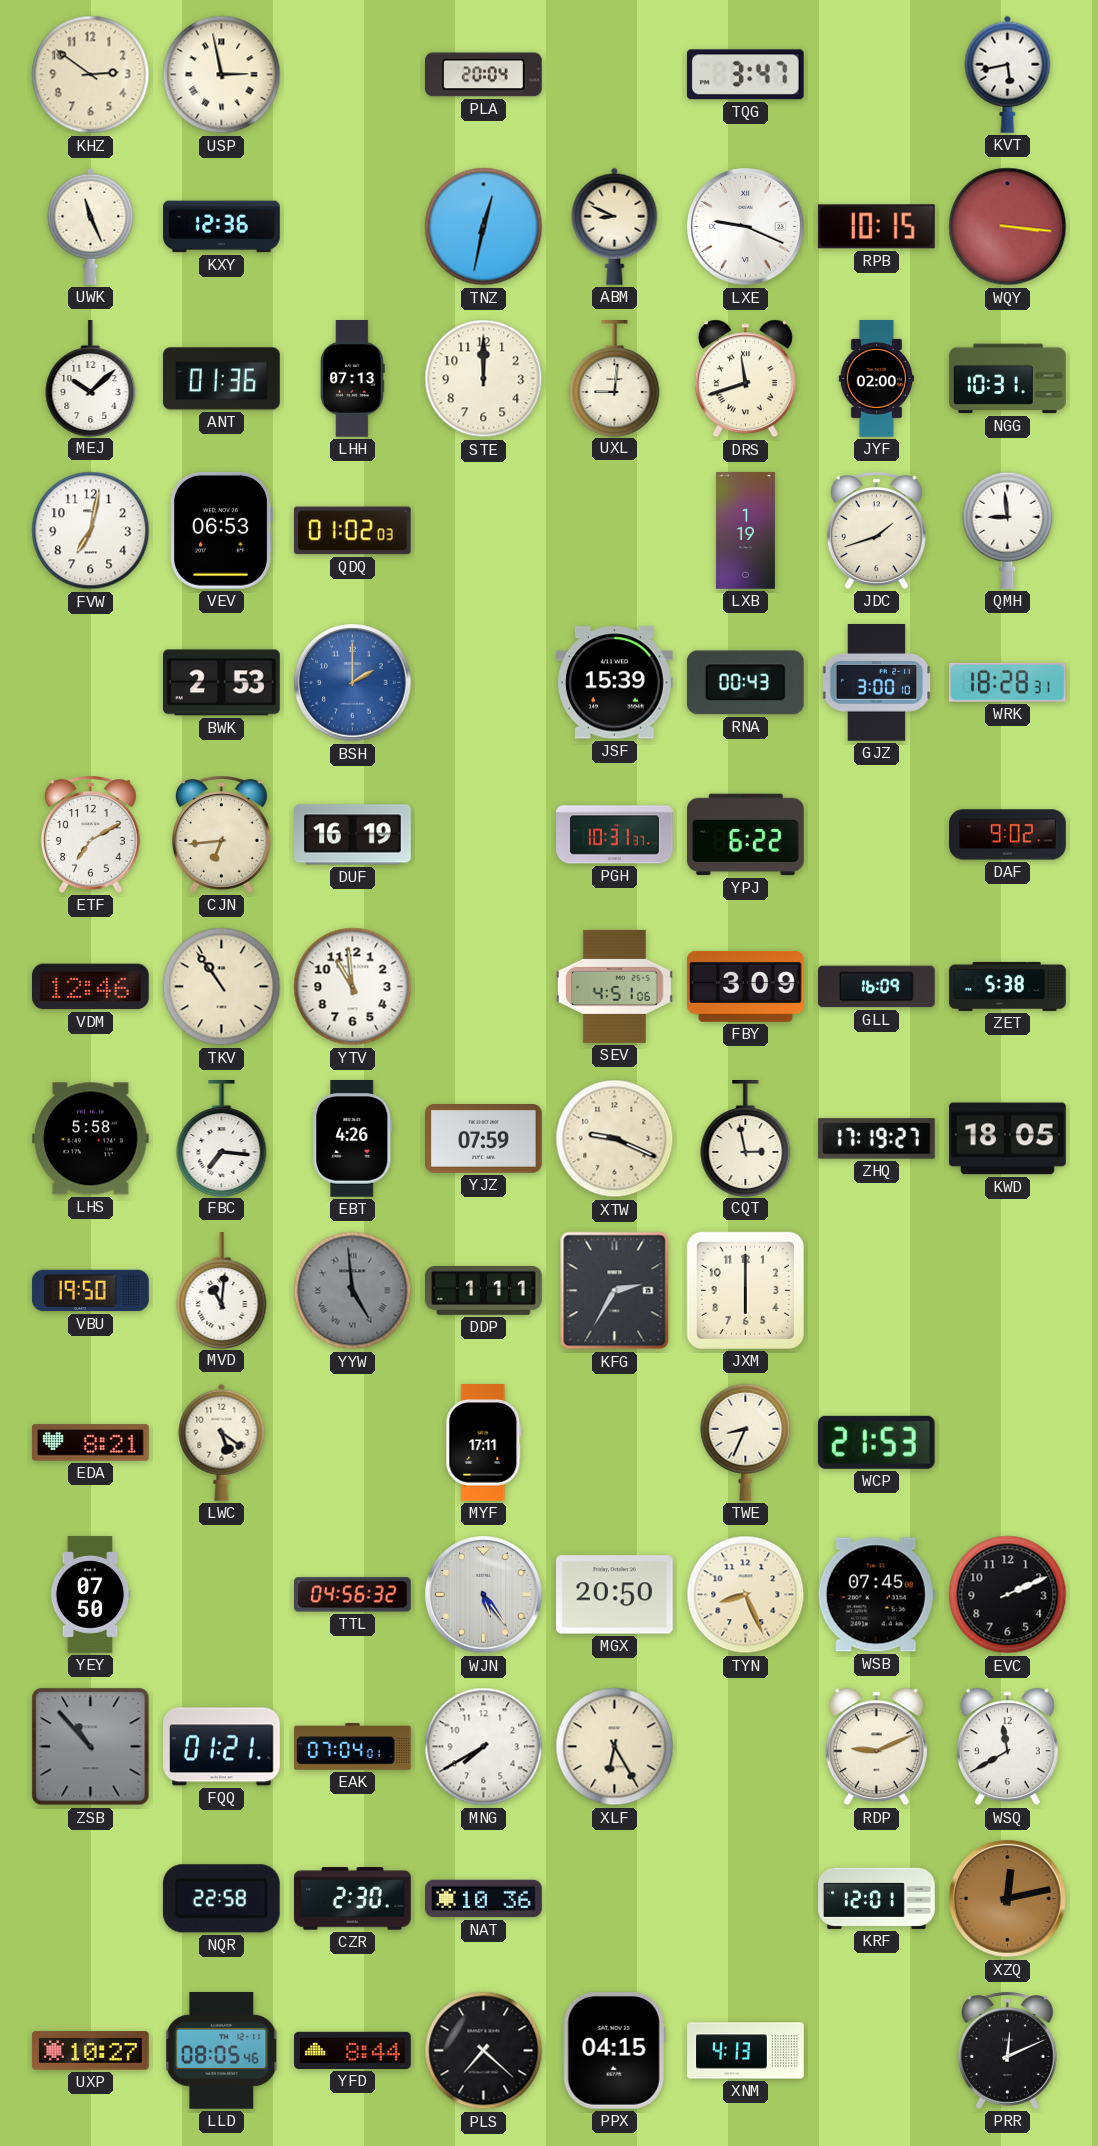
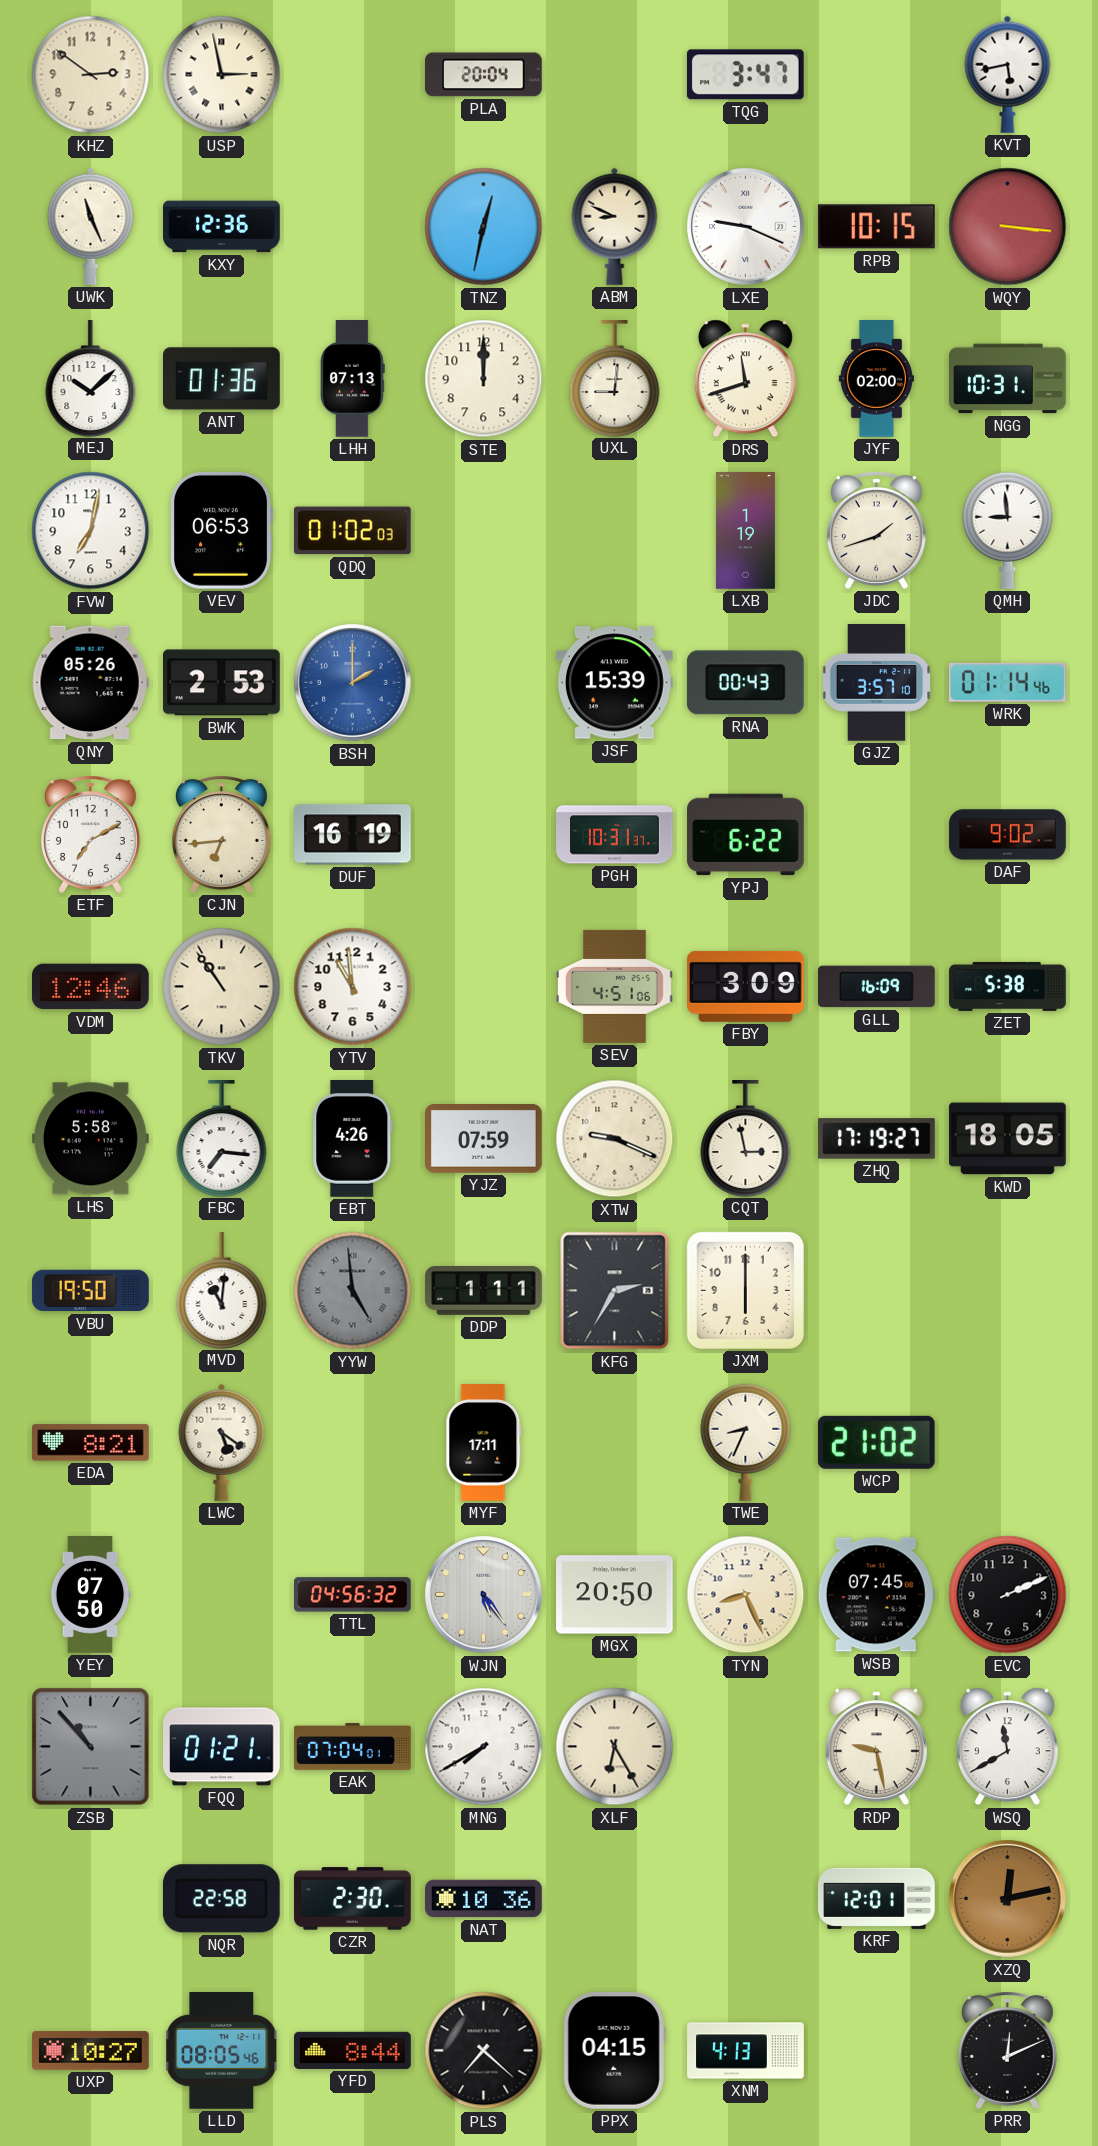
QNY: none -> 05:26
GJZ: 3:00 -> 3:57
WRK: 18:28 -> 01:14
WCP: 21:53 -> 21:02
RDP: 9:11 -> 9:28
